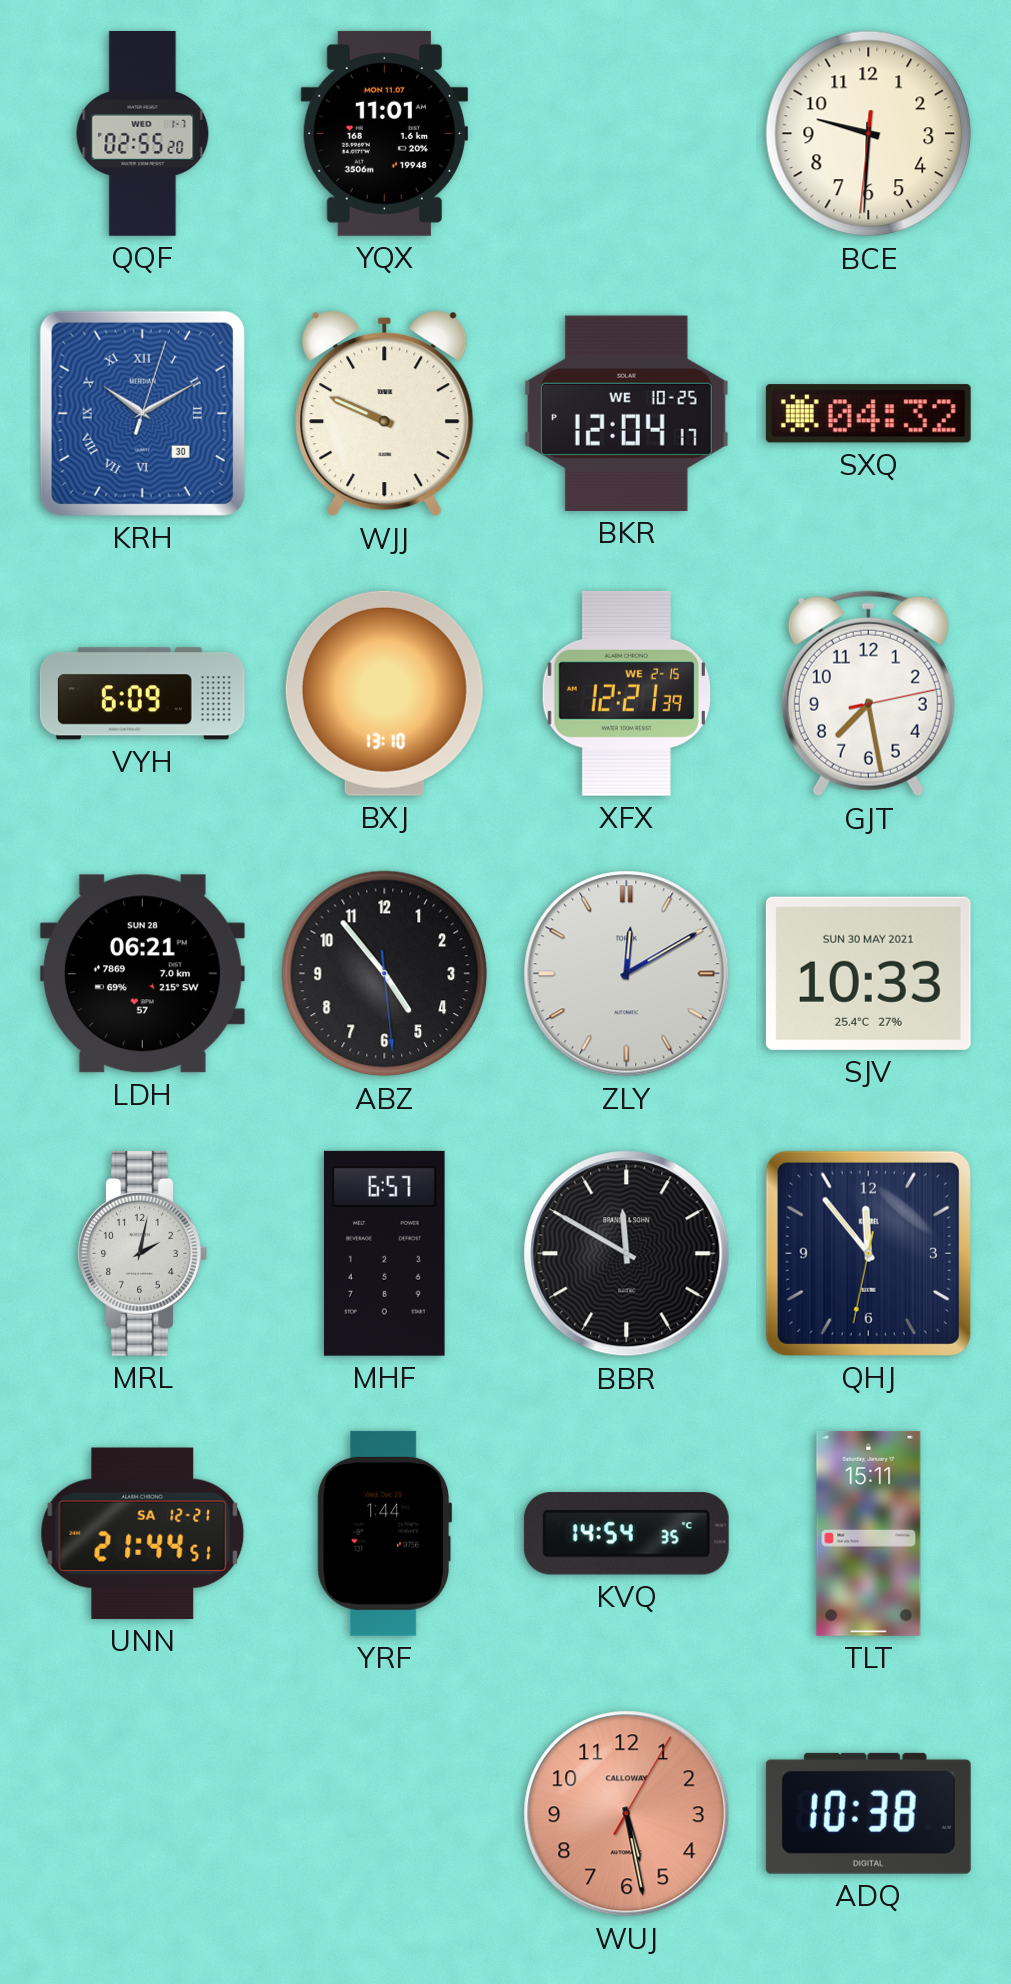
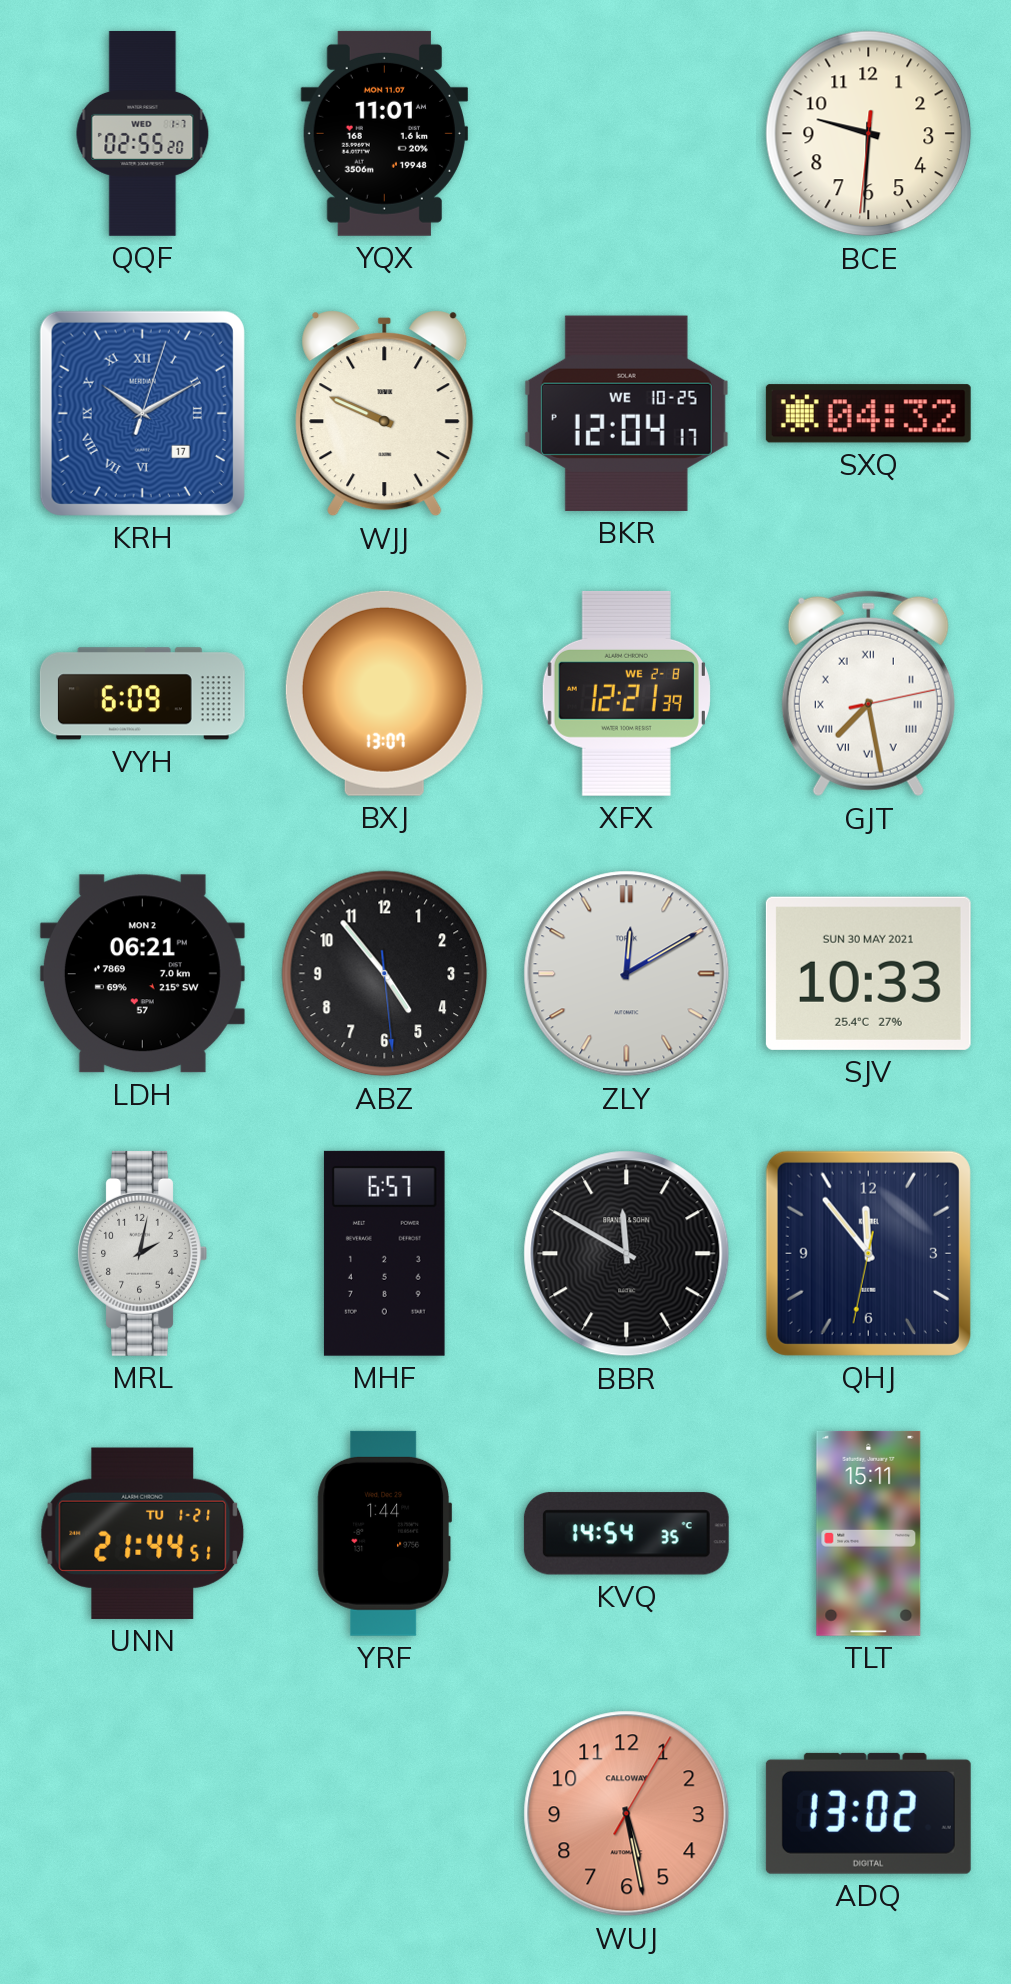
KRH date: 30 -> 17
BXJ: 13:10 -> 13:07
XFX date: WE 2-15 -> WE 2-8
GJT numerals: Arabic -> Roman
LDH date: SUN 28 -> MON 2
UNN date: SA 12-21 -> TU 1-21
ADQ: 10:38 -> 13:02
